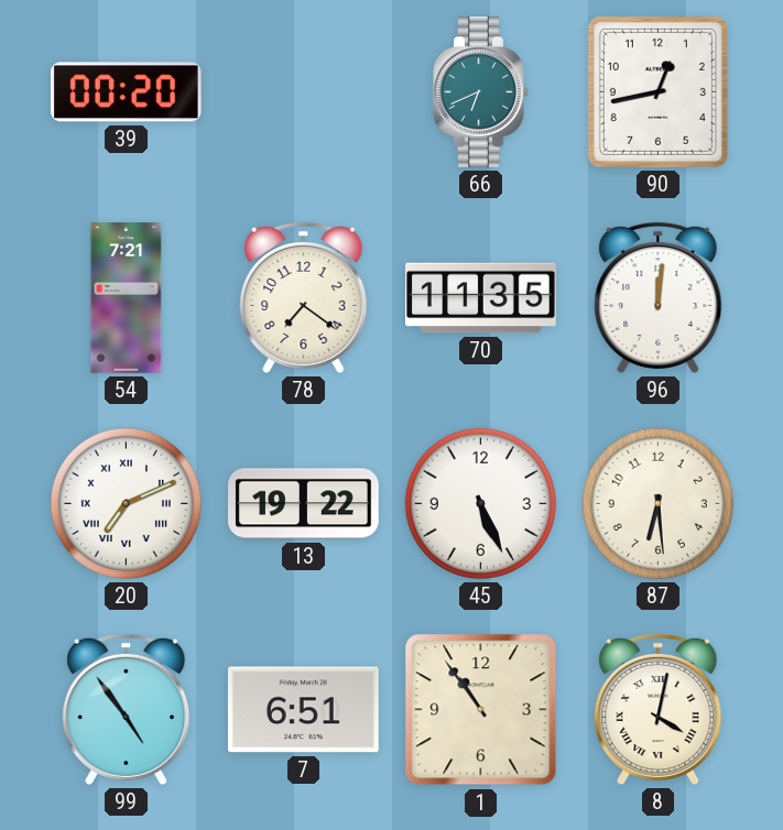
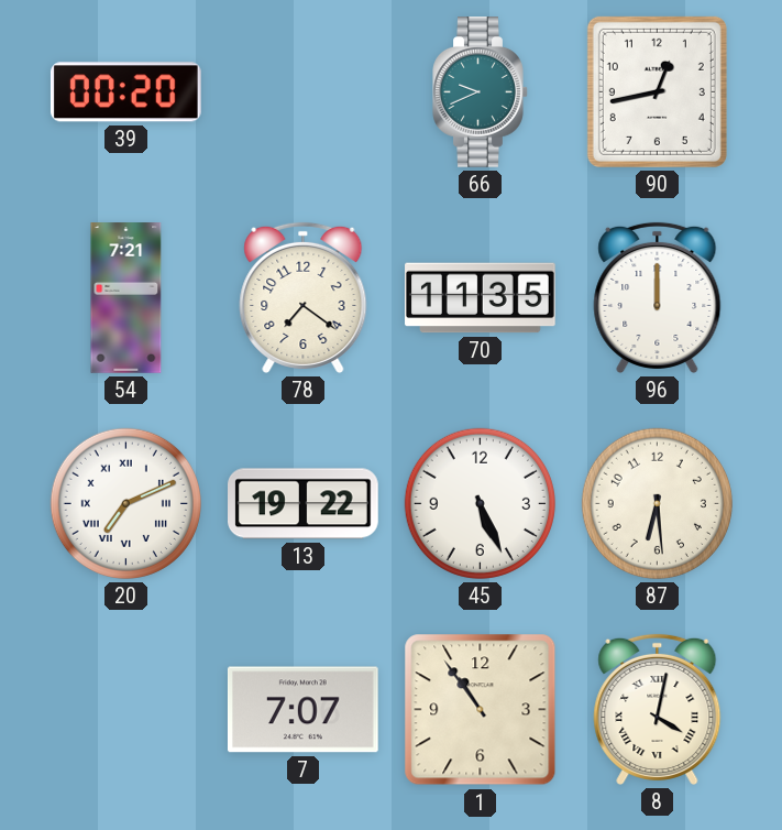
66: 6:41 -> 9:41
96: 12:01 -> 12:00
99: 4:54 -> none
7: 6:51 -> 7:07
